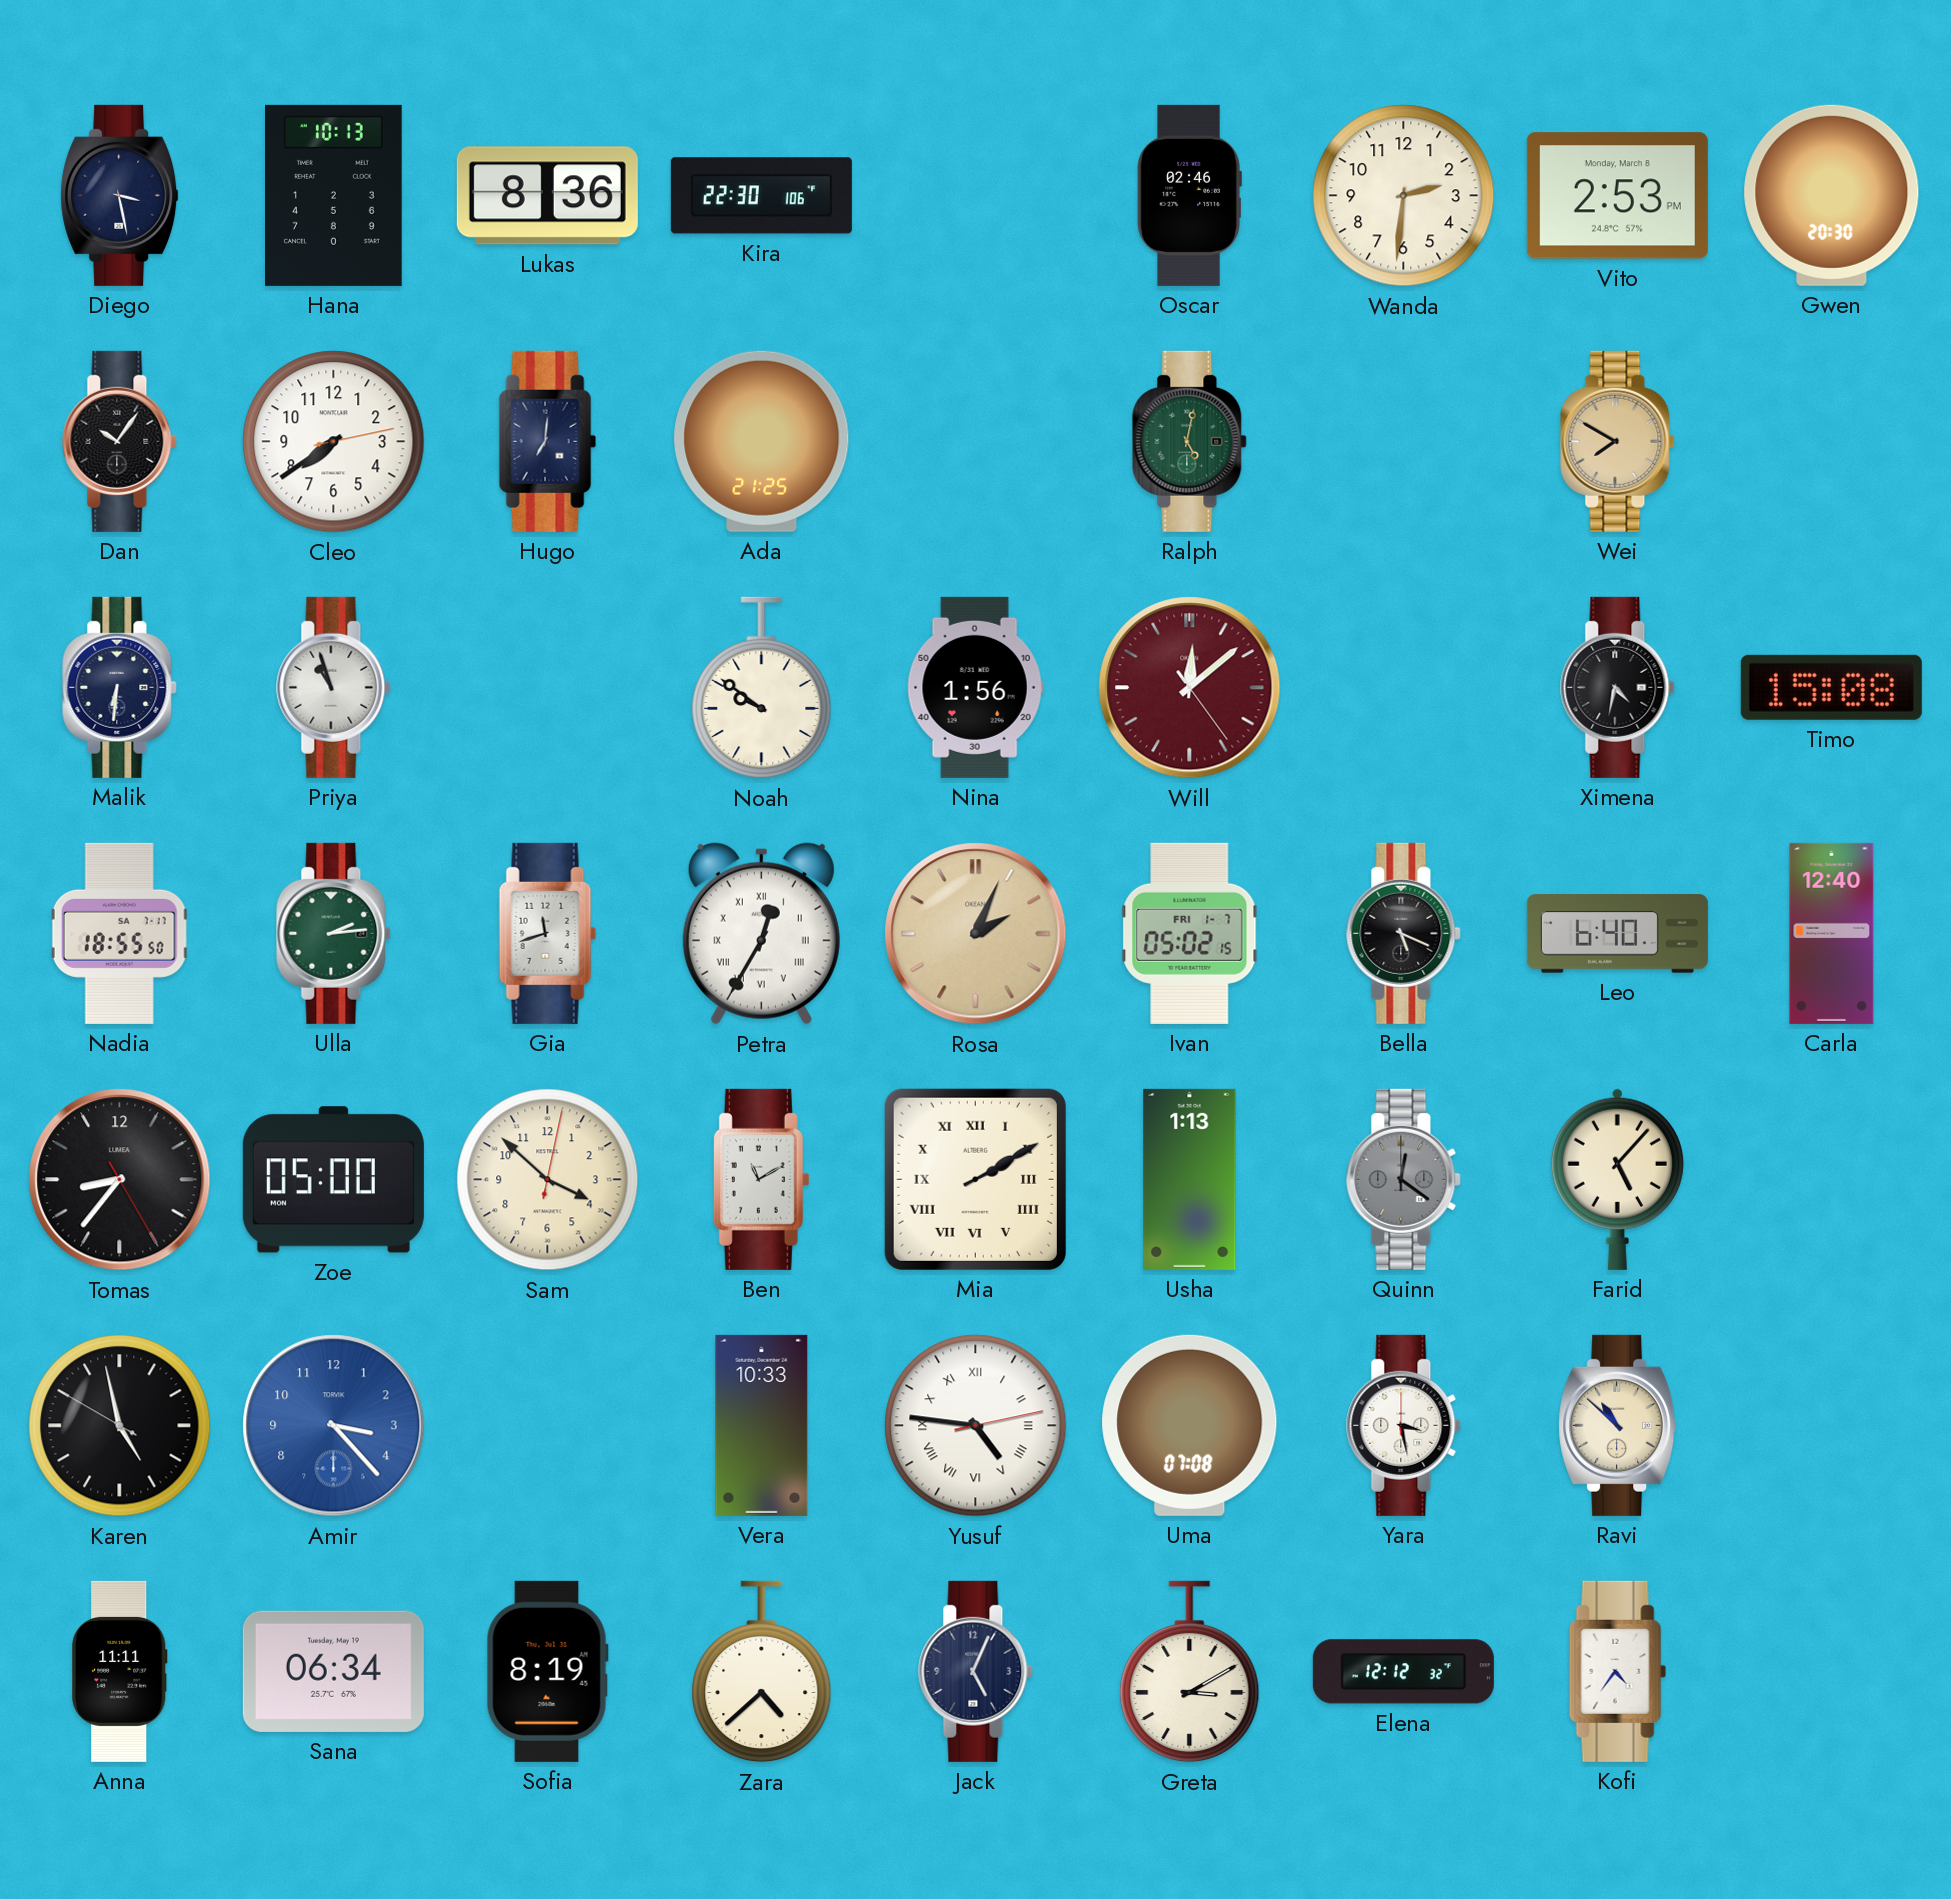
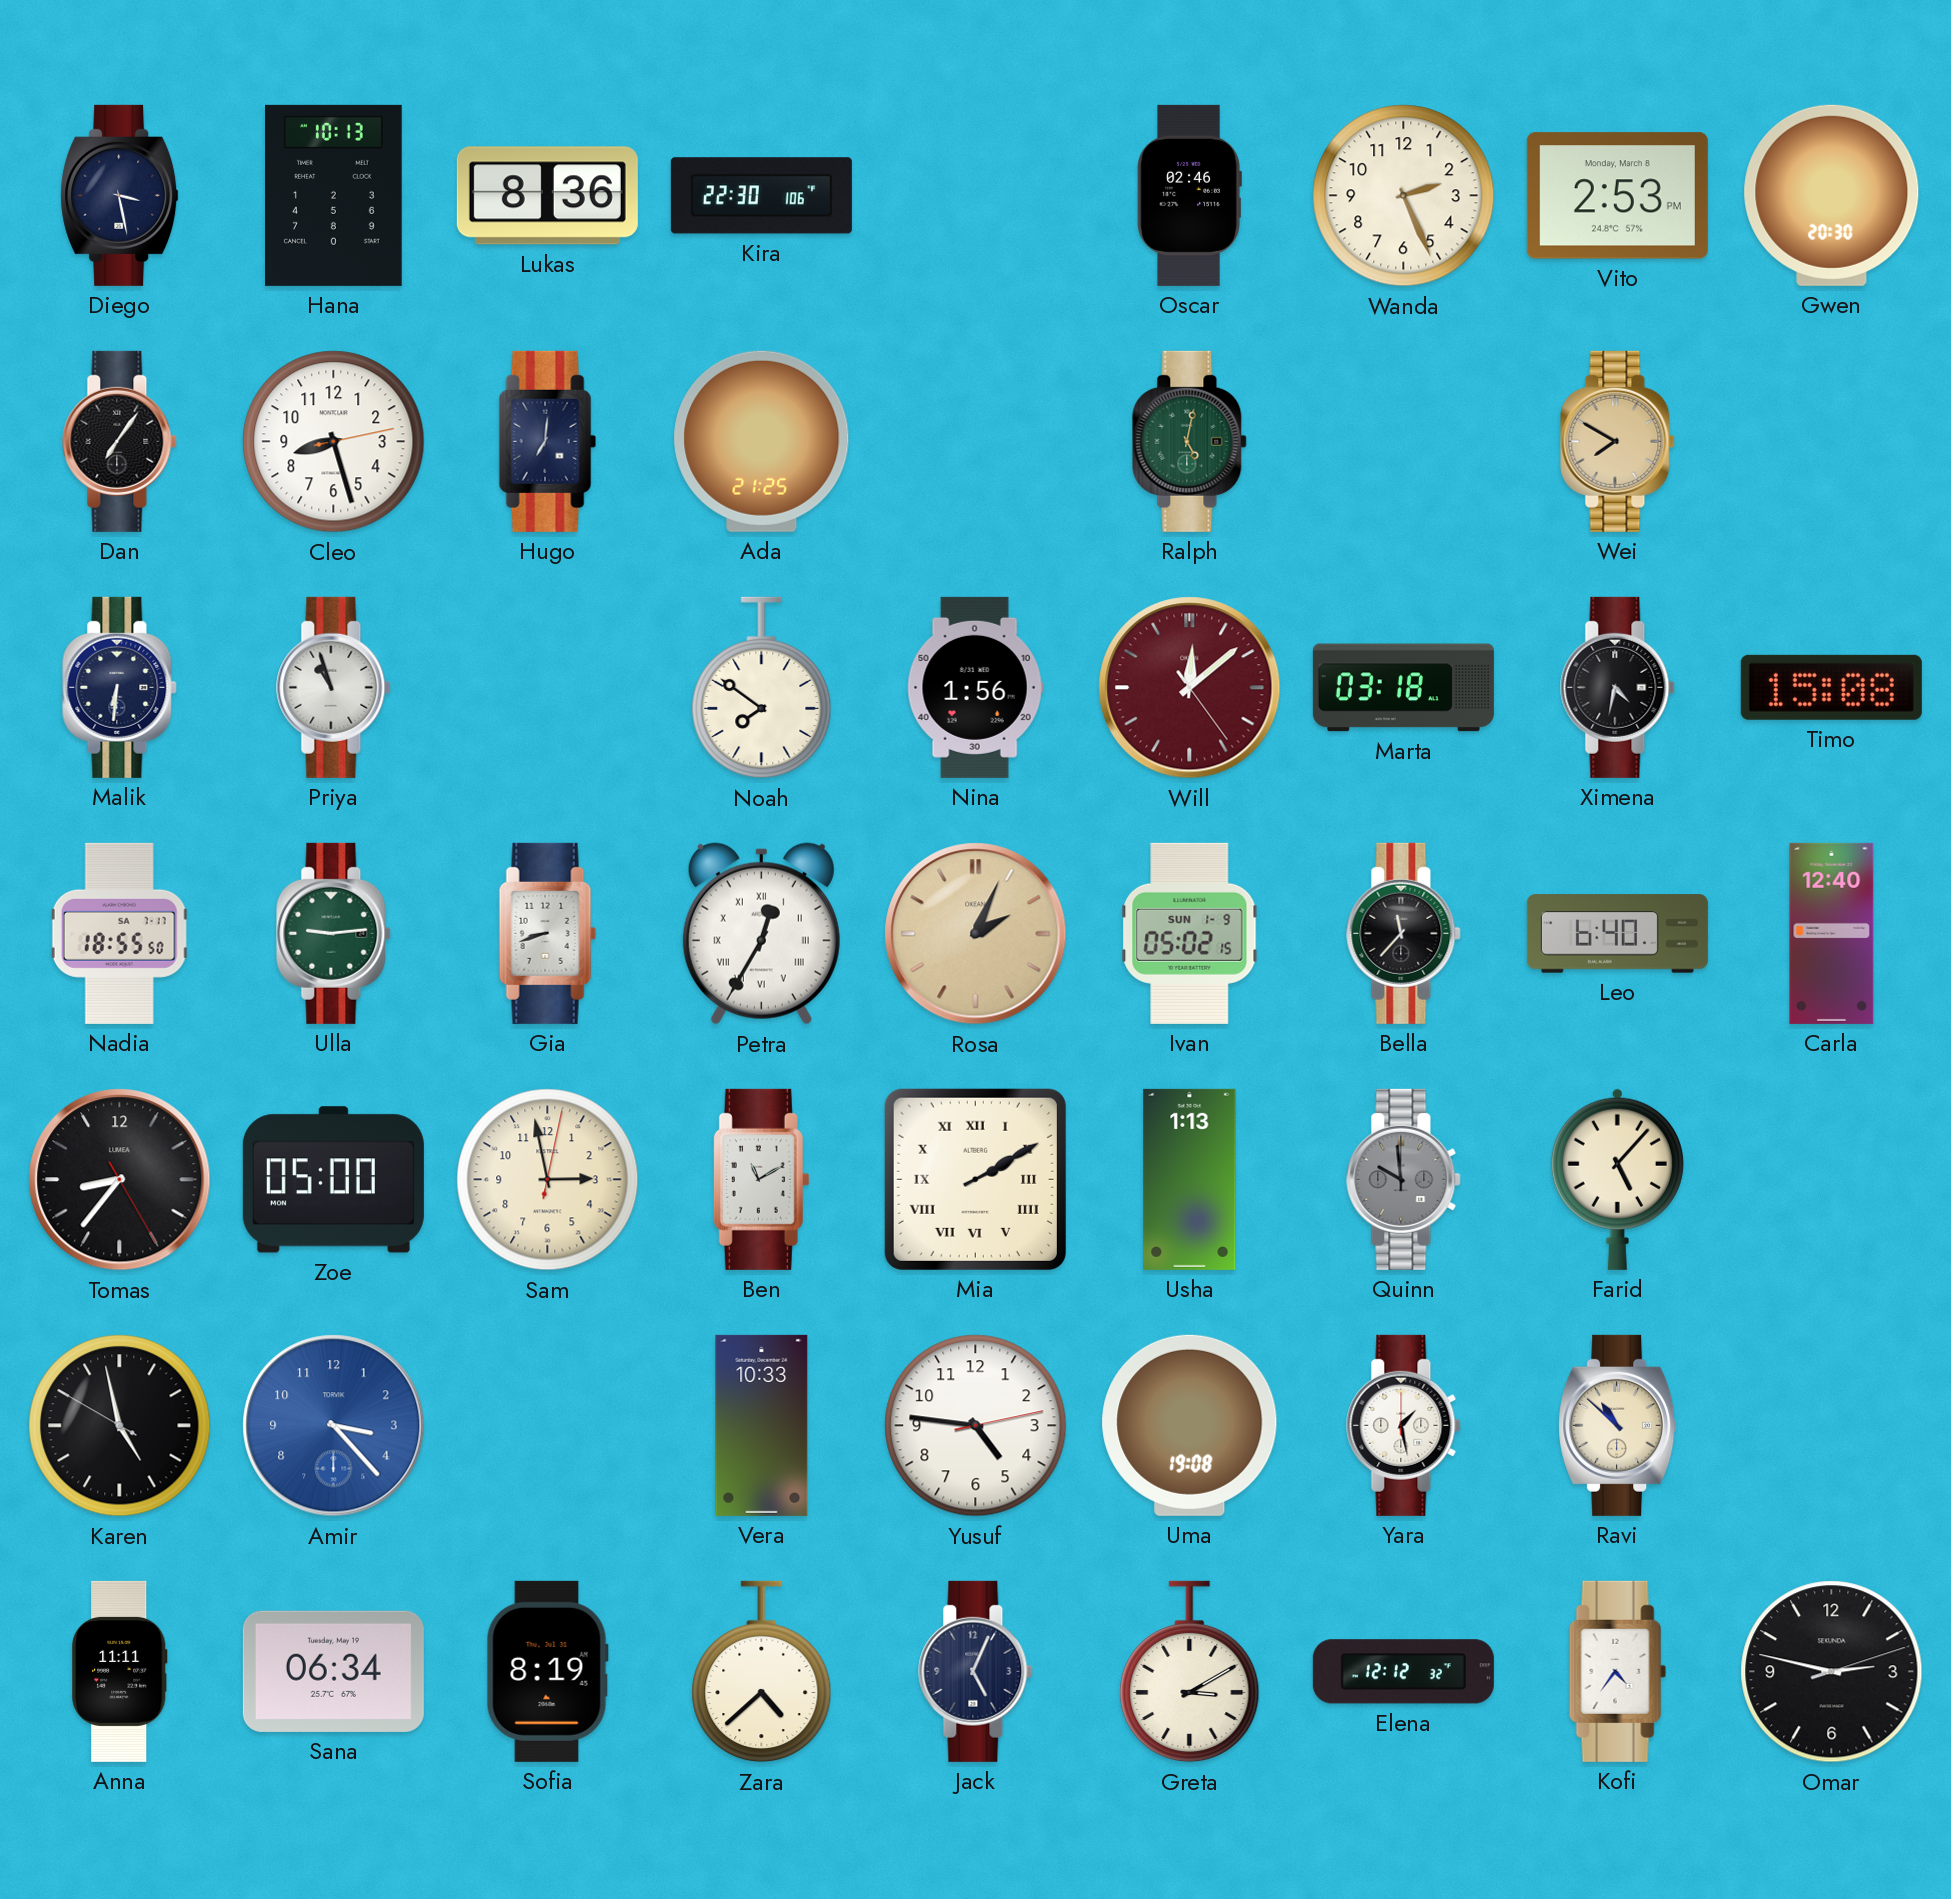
Wanda: 2:31 -> 2:26
Dan: 10:06 -> 7:06
Cleo: 7:39 -> 8:27
Noah: 9:51 -> 7:51
Marta: none -> 03:18
Ulla: 2:14 -> 9:14
Gia: 11:42 -> 8:42
Ivan date: FRI 1-7 -> SUN 1-9
Bella: 5:19 -> 11:37
Sam: 3:52 -> 2:58
Quinn: 12:21 -> 9:59
Yusuf numerals: Roman -> Arabic
Uma: 07:08 -> 19:08
Yara: 3:28 -> 1:28
Omar: none -> 2:47
